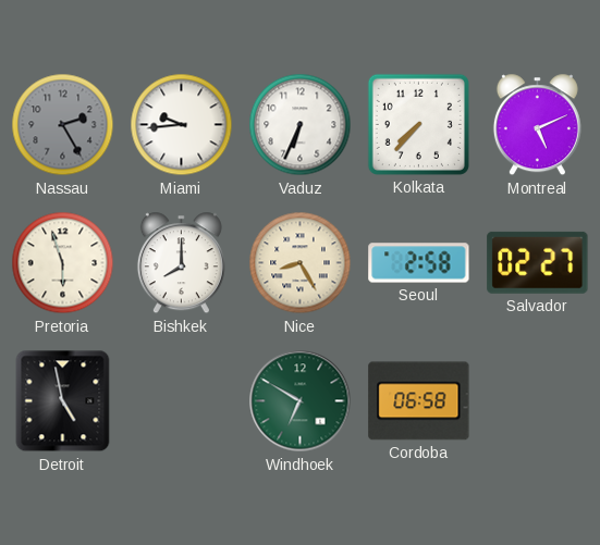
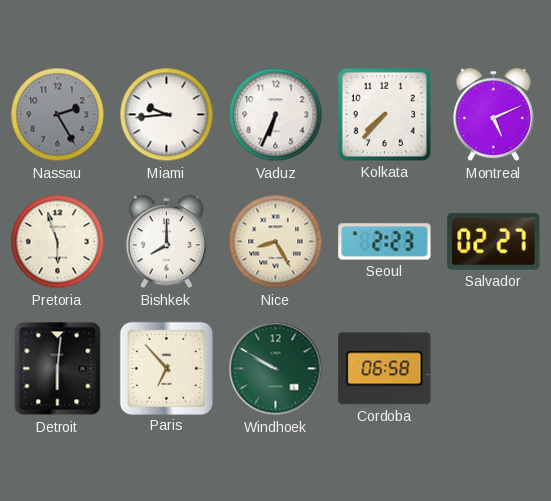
Seoul: 2:58 -> 2:23
Detroit: 4:58 -> 6:01
Paris: none -> 6:53
Windhoek: 6:50 -> 9:50
